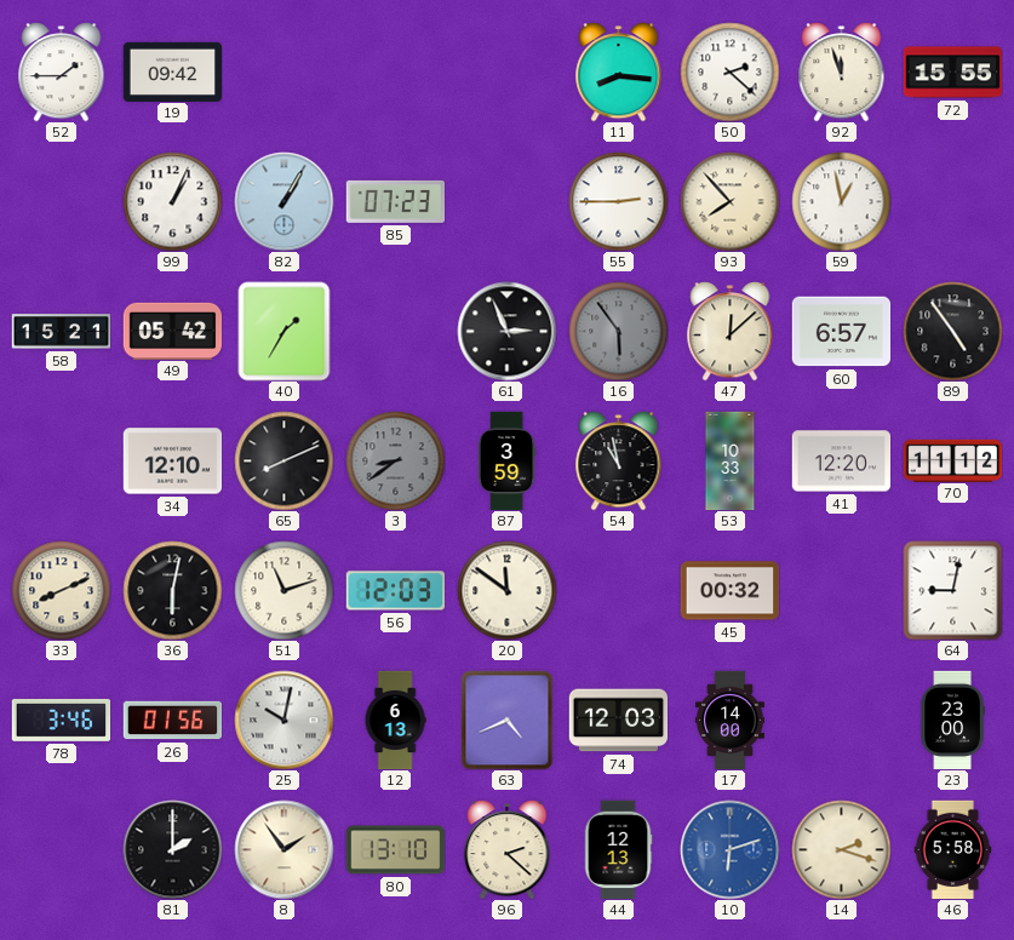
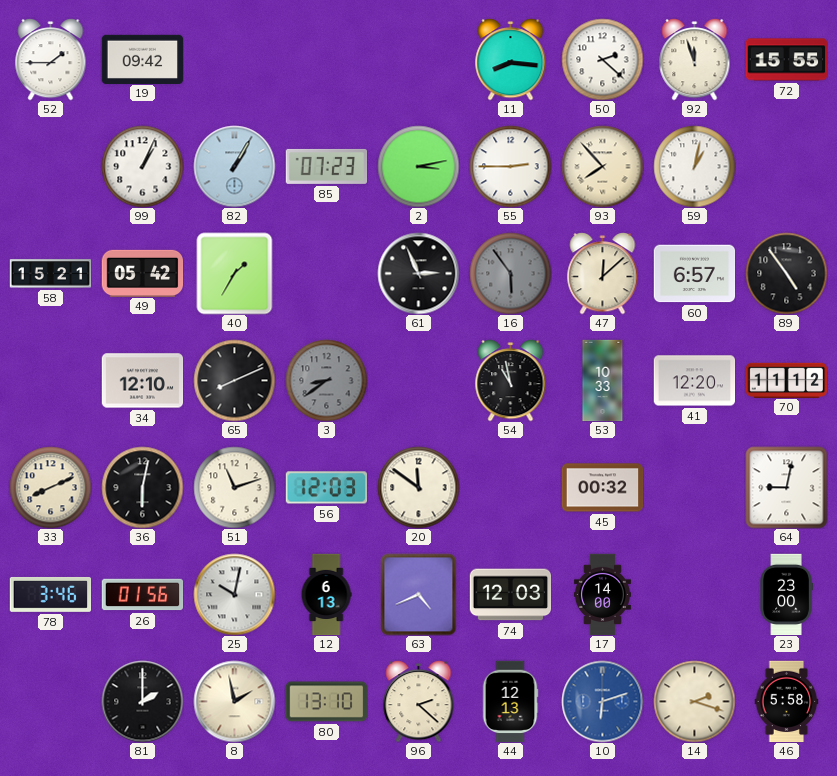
2: none -> 3:13
59: 12:58 -> 1:02
87: 3:59 -> none
8: 1:54 -> 1:58
